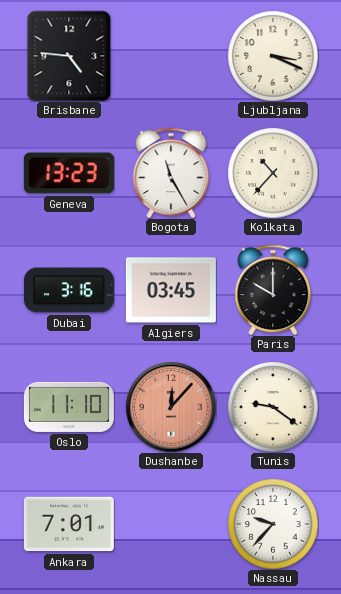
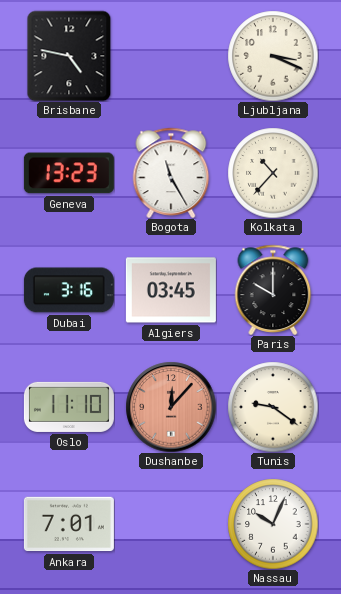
Brisbane: 4:46 -> 4:47
Nassau: 9:37 -> 10:04
